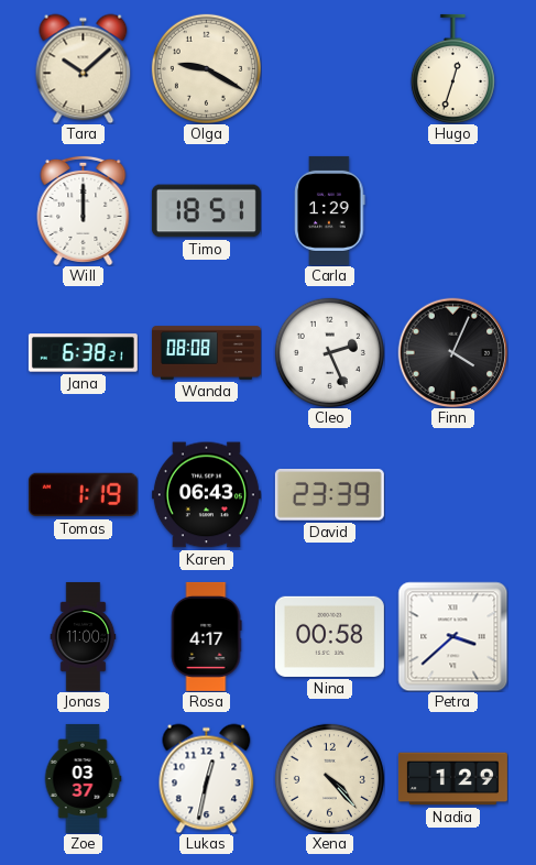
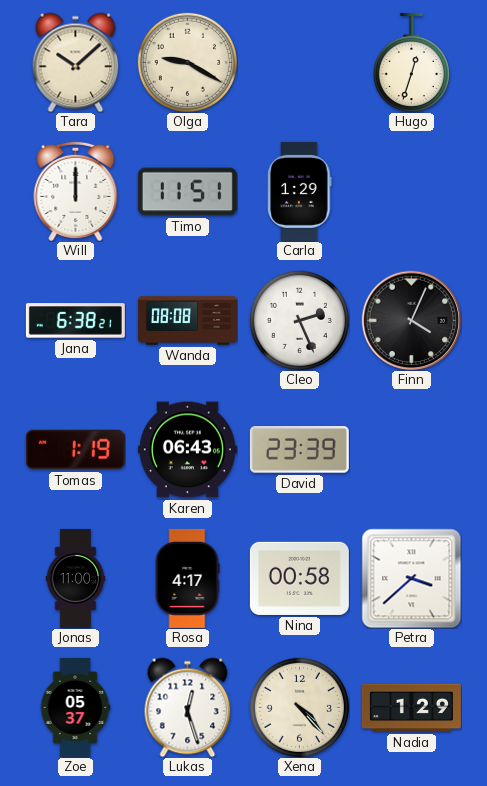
Timo: 18:51 -> 11:51
Zoe: 03:37 -> 05:37
Lukas: 12:32 -> 12:27
